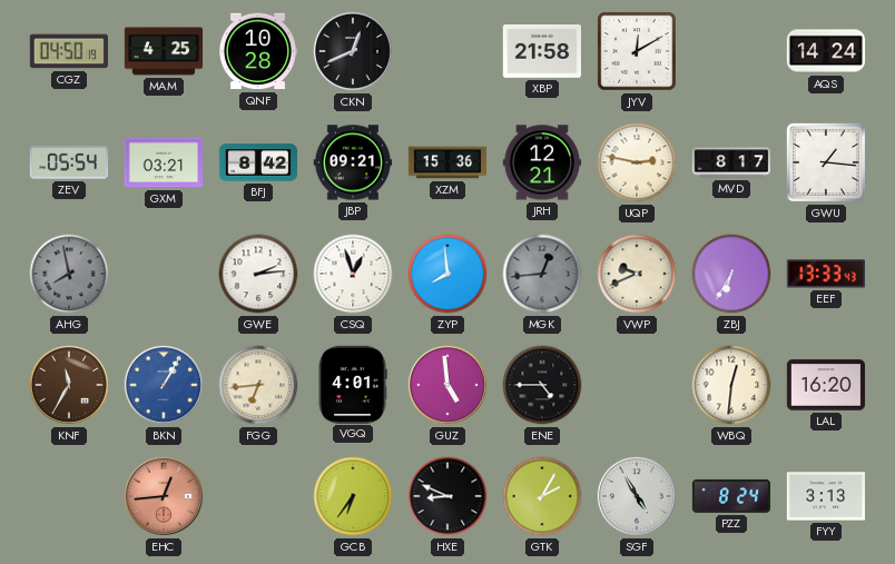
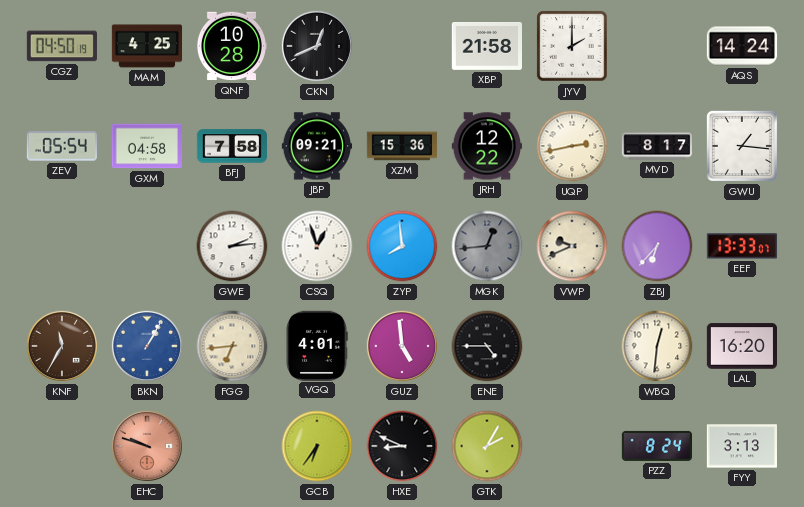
JYV: 12:10 -> 2:00
GXM: 03:21 -> 04:58
BFJ: 8:42 -> 7:58
JRH: 12:21 -> 12:22
UQP: 2:47 -> 2:43
AHG: 7:58 -> none
ZBJ: 6:35 -> 6:37
EEF: 13:33:43 -> 13:33:07
EHC: 12:44 -> 9:48
SGF: 4:55 -> none
